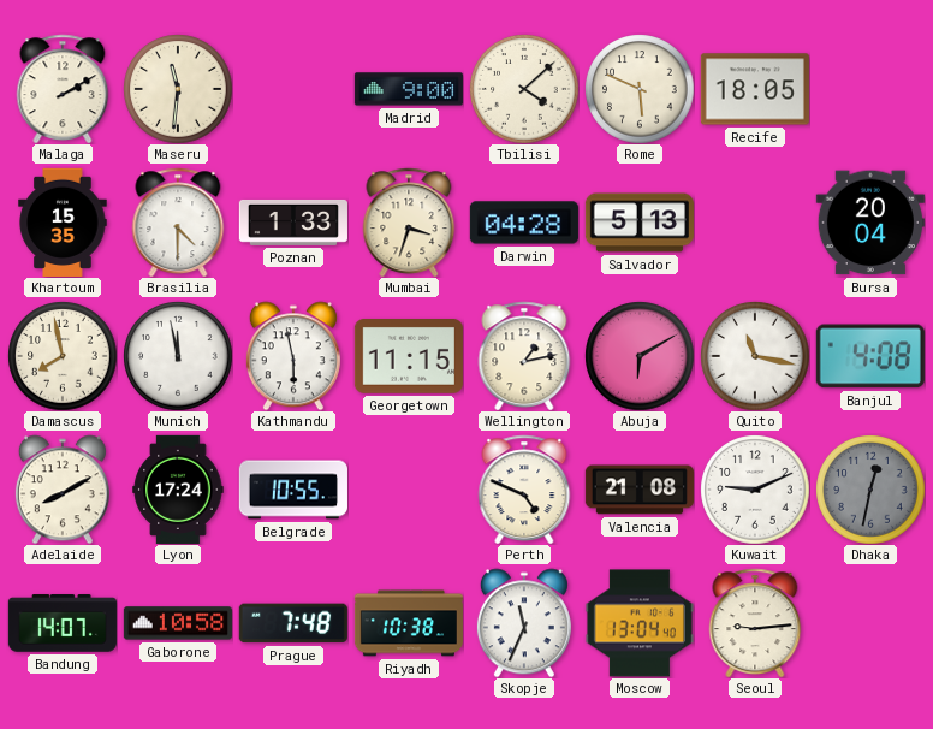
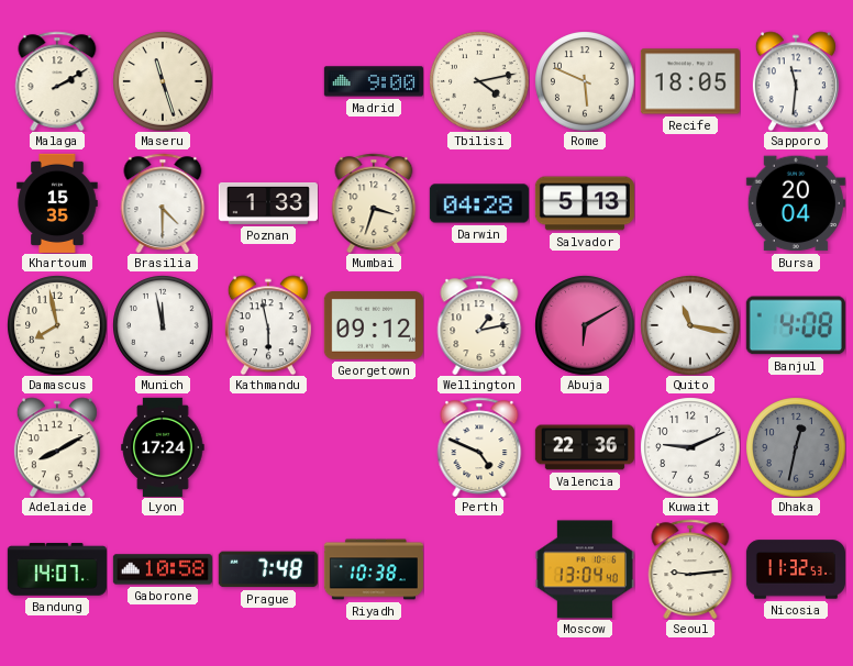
Maseru: 11:31 -> 11:27
Tbilisi: 4:08 -> 4:13
Sapporo: none -> 11:31
Georgetown: 11:15 -> 09:12
Belgrade: 10:55 -> none
Valencia: 21:08 -> 22:36
Skopje: 11:34 -> none
Nicosia: none -> 11:32
